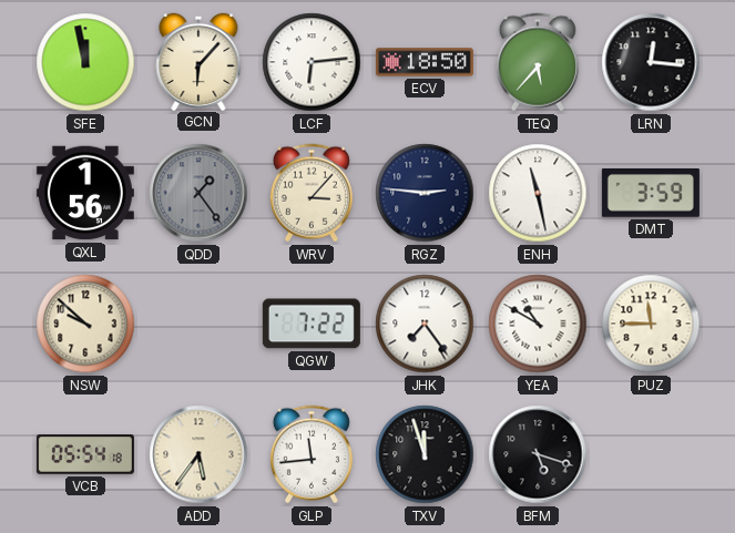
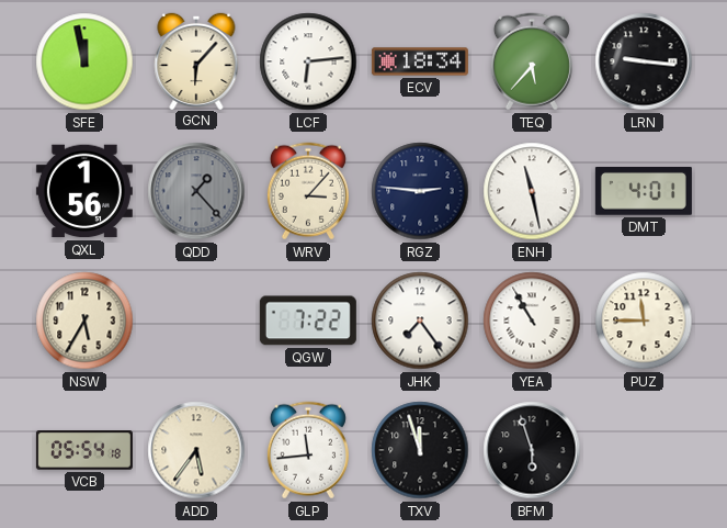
ECV: 18:50 -> 18:34
LRN: 12:16 -> 9:16
QDD: 1:24 -> 1:23
DMT: 3:59 -> 4:01
NSW: 9:52 -> 5:35
YEA: 10:50 -> 10:55
BFM: 5:18 -> 5:57
